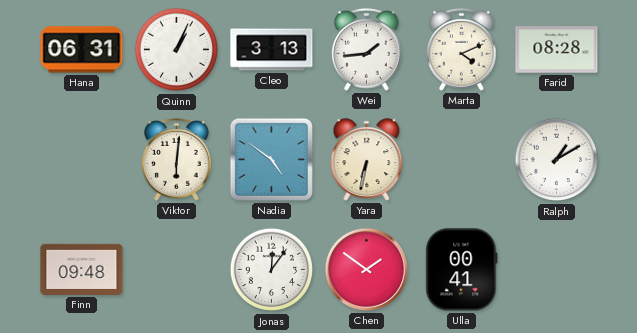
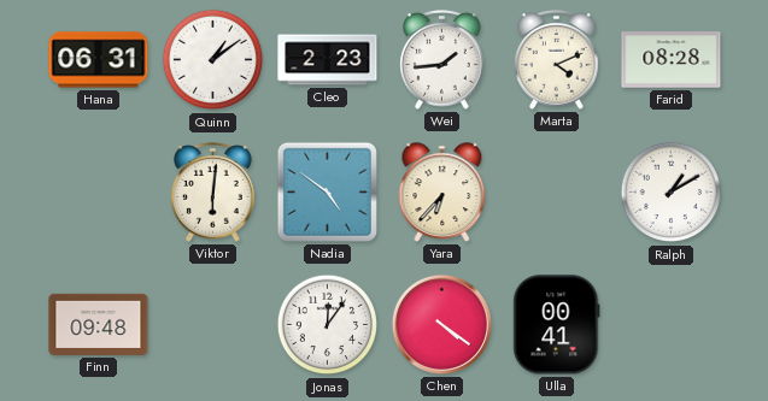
Quinn: 1:04 -> 1:09
Cleo: 3:13 -> 2:23
Yara: 6:32 -> 6:37
Chen: 1:51 -> 4:21
